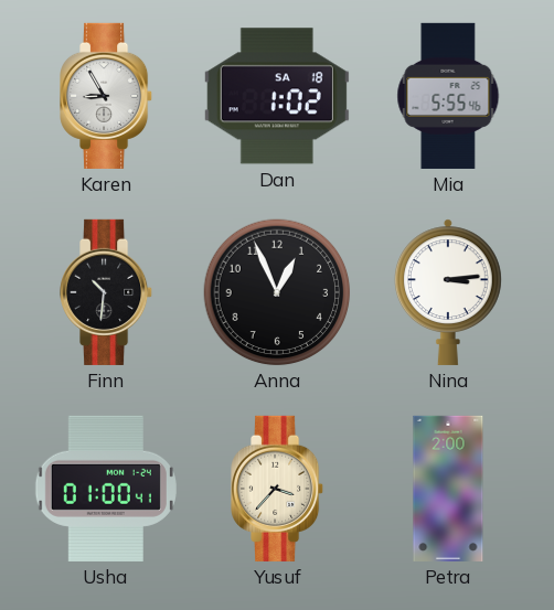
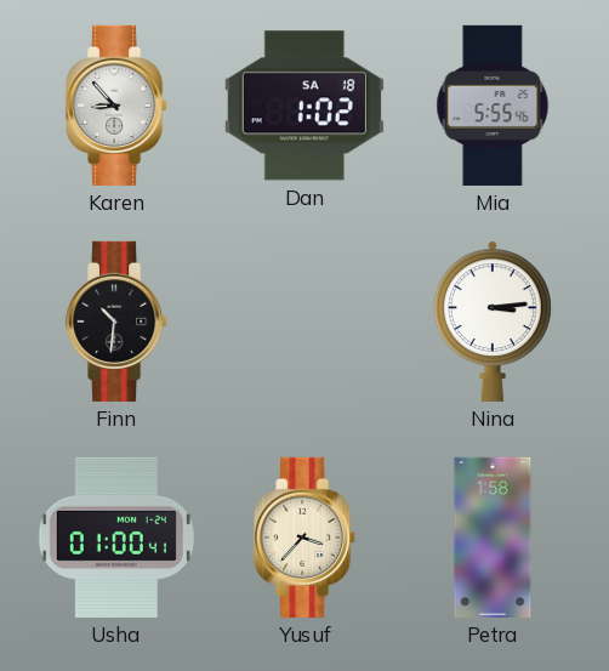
Karen: 8:55 -> 8:53
Anna: 12:56 -> none
Petra: 2:00 -> 1:58
